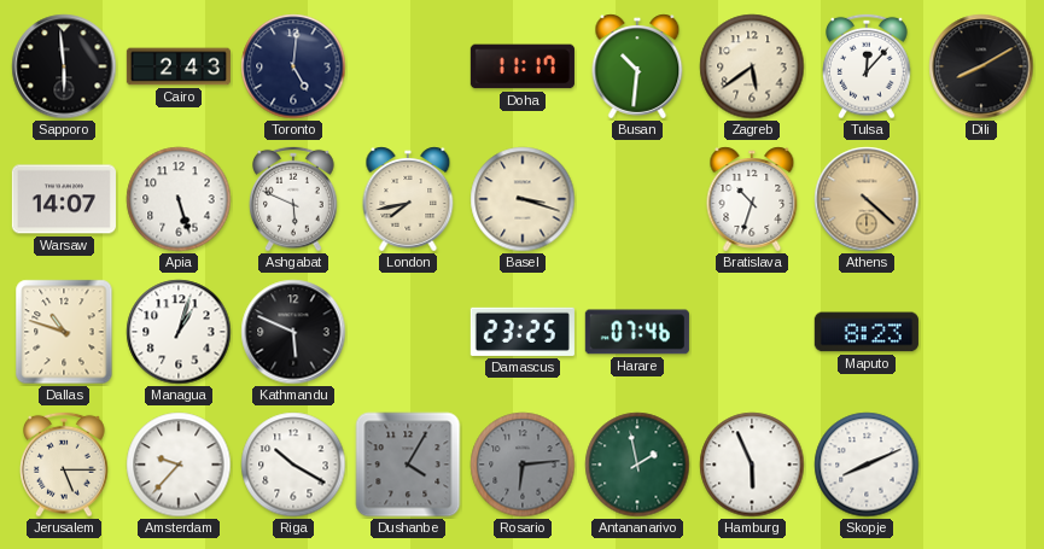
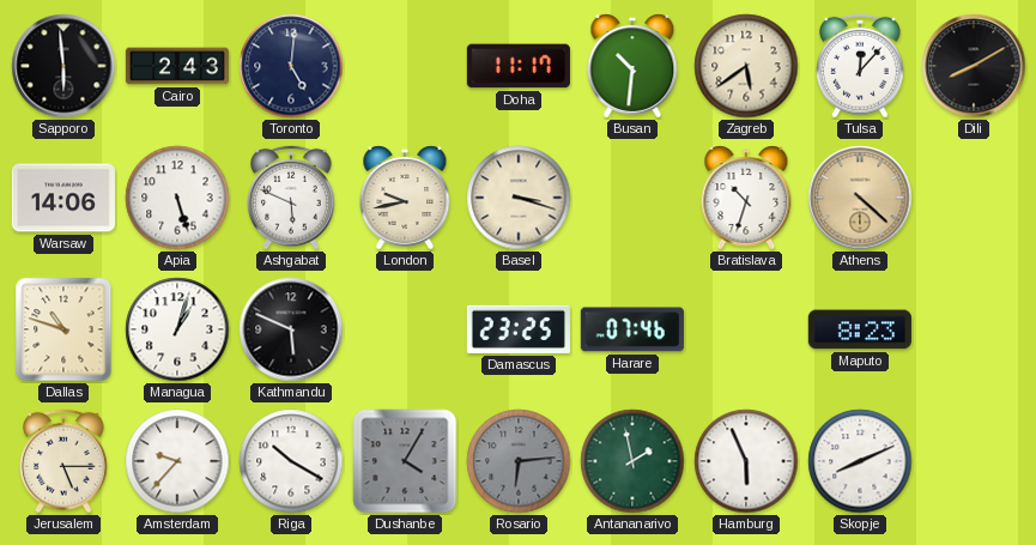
Warsaw: 14:07 -> 14:06
London: 7:43 -> 9:43
